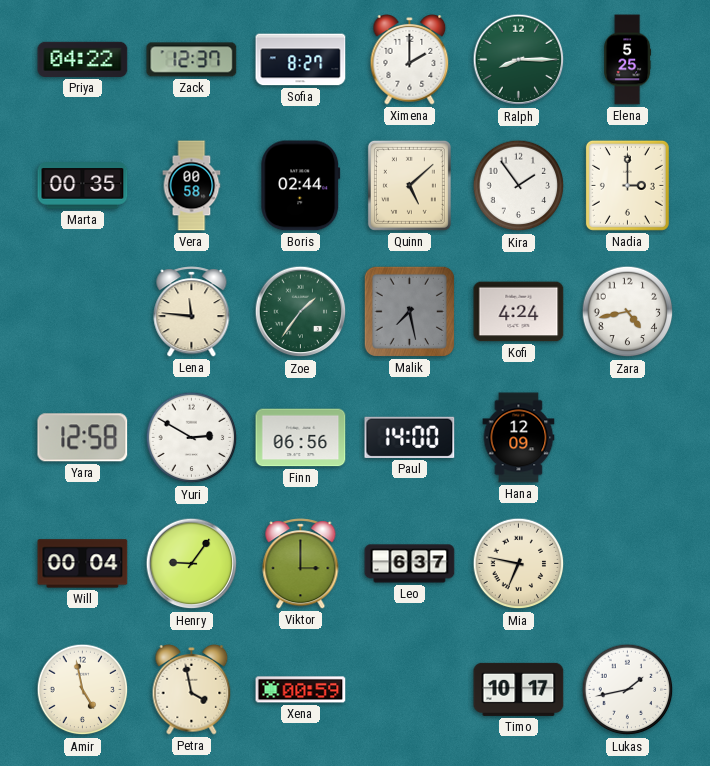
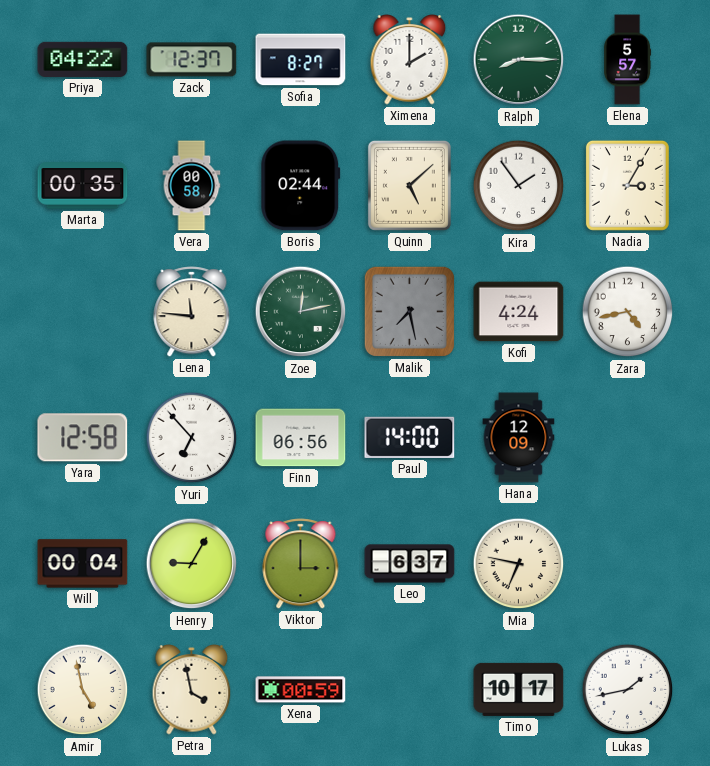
Elena: 5:25 -> 5:57
Nadia: 3:00 -> 3:05
Zoe: 1:36 -> 12:13
Yuri: 2:50 -> 6:53
Henry: 9:06 -> 9:05
